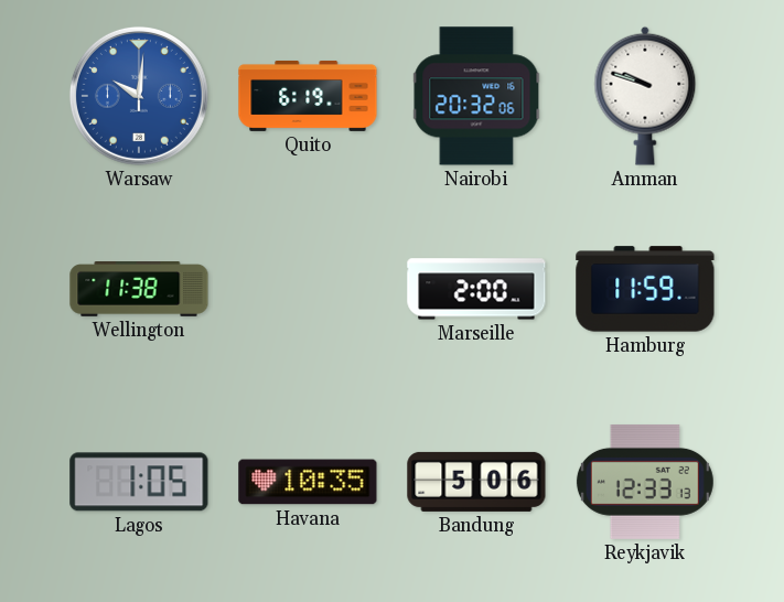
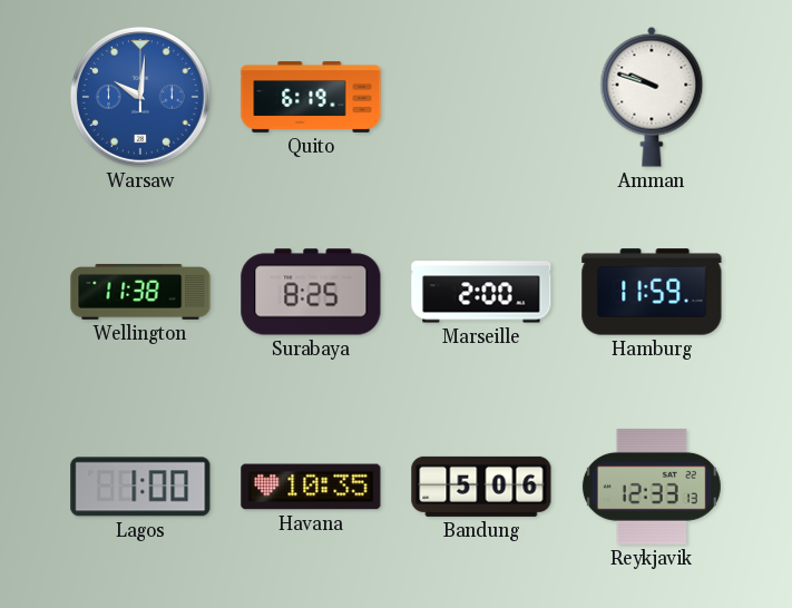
Nairobi: 20:32 -> none
Surabaya: none -> 8:25
Lagos: 1:05 -> 1:00
